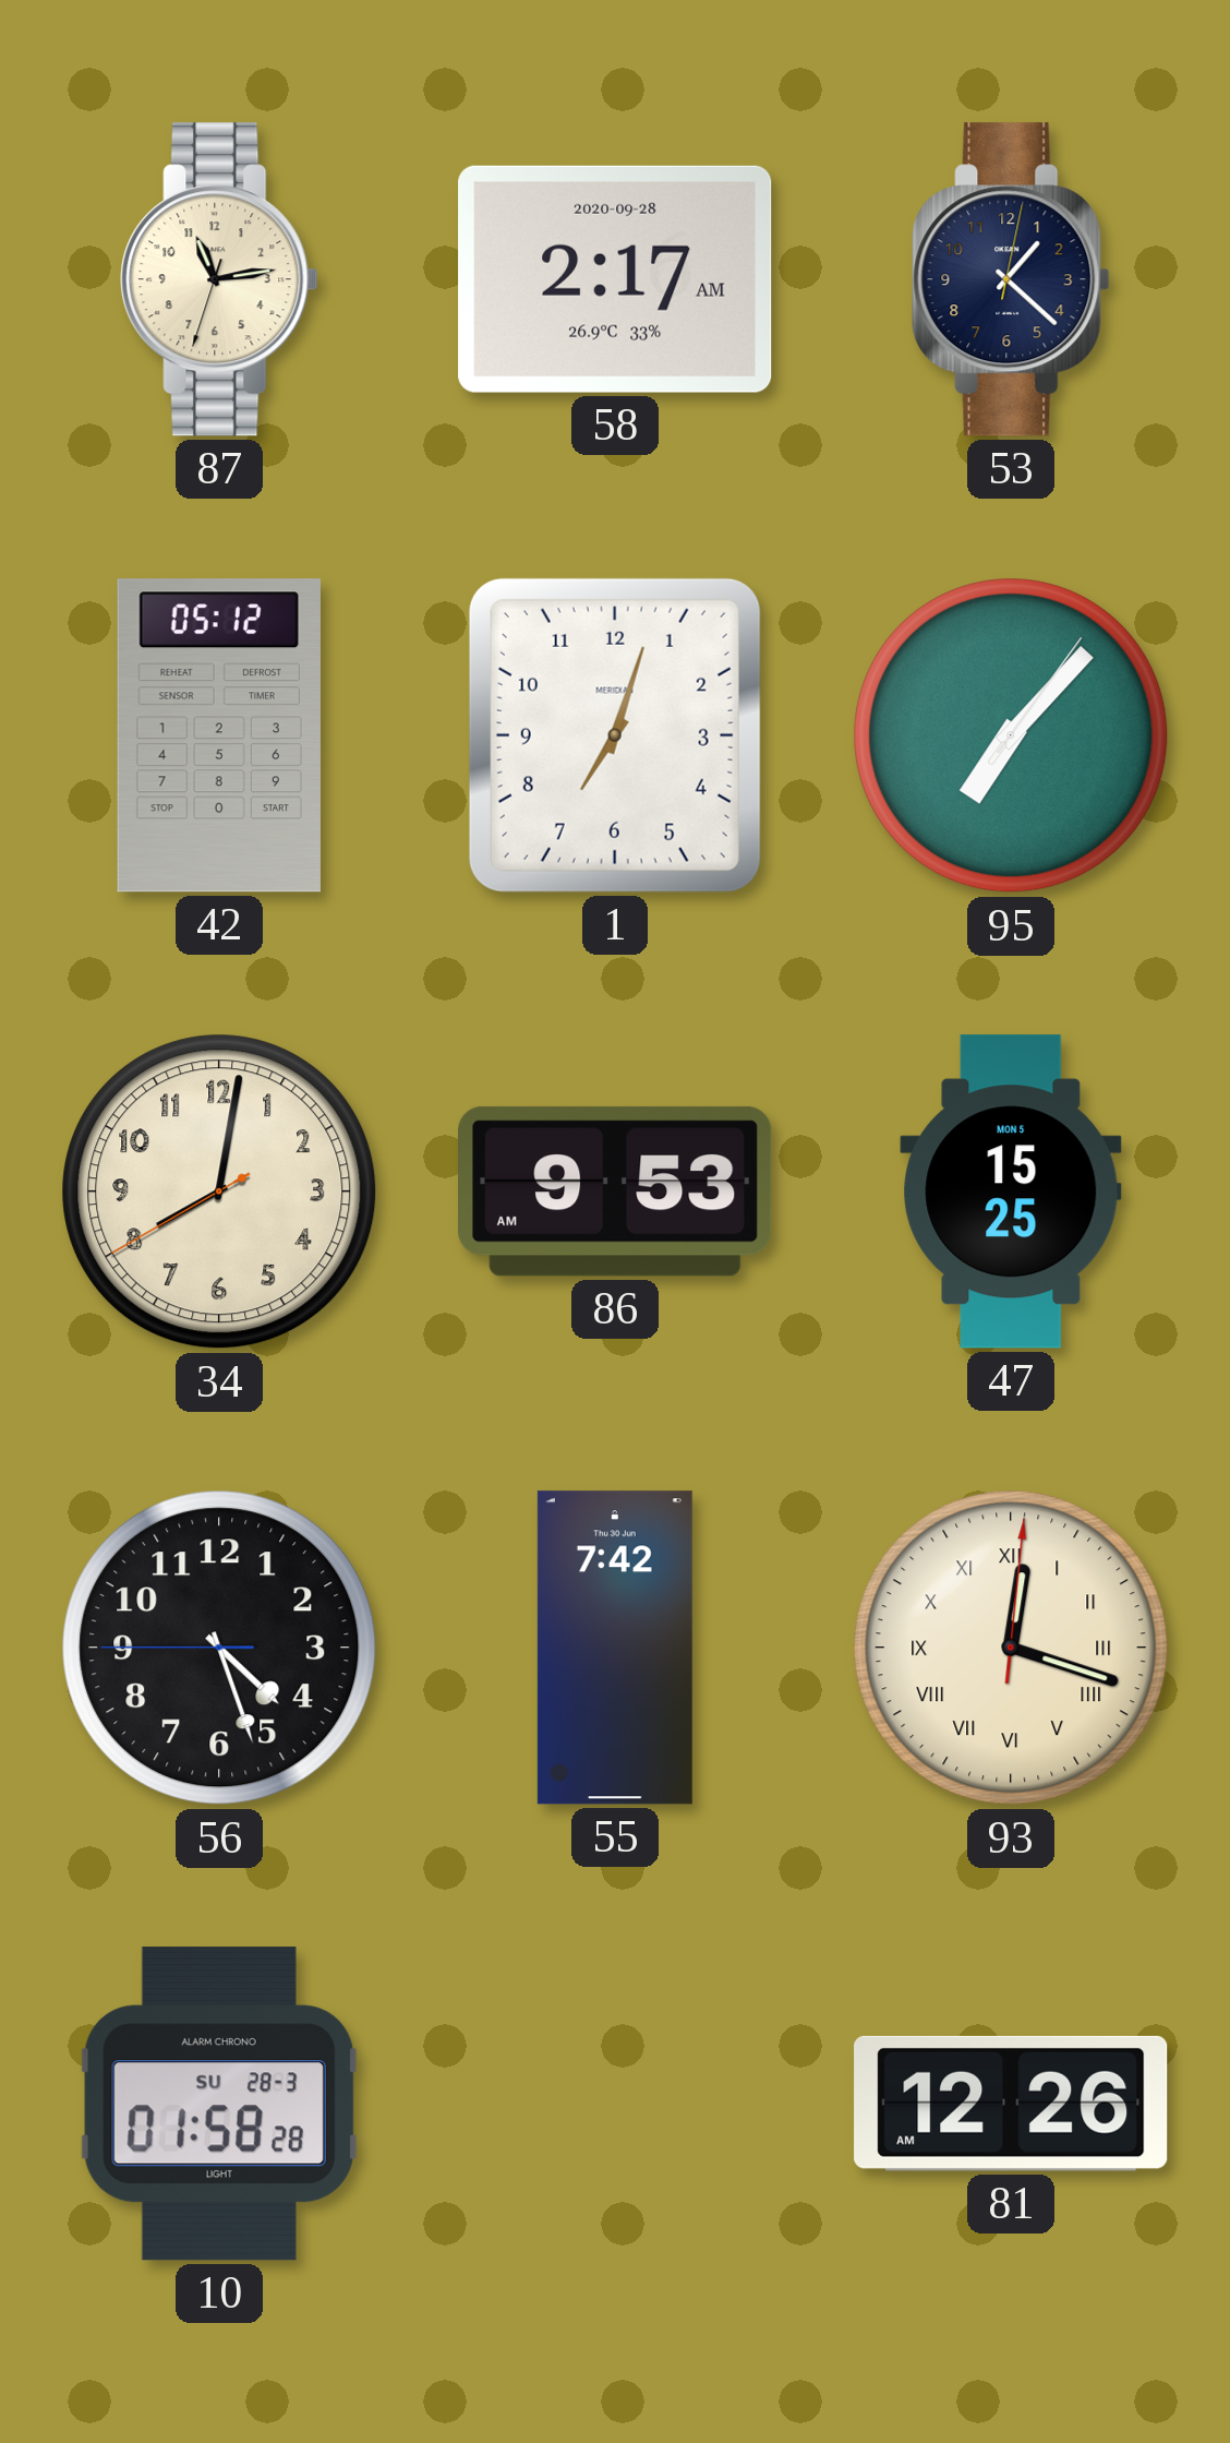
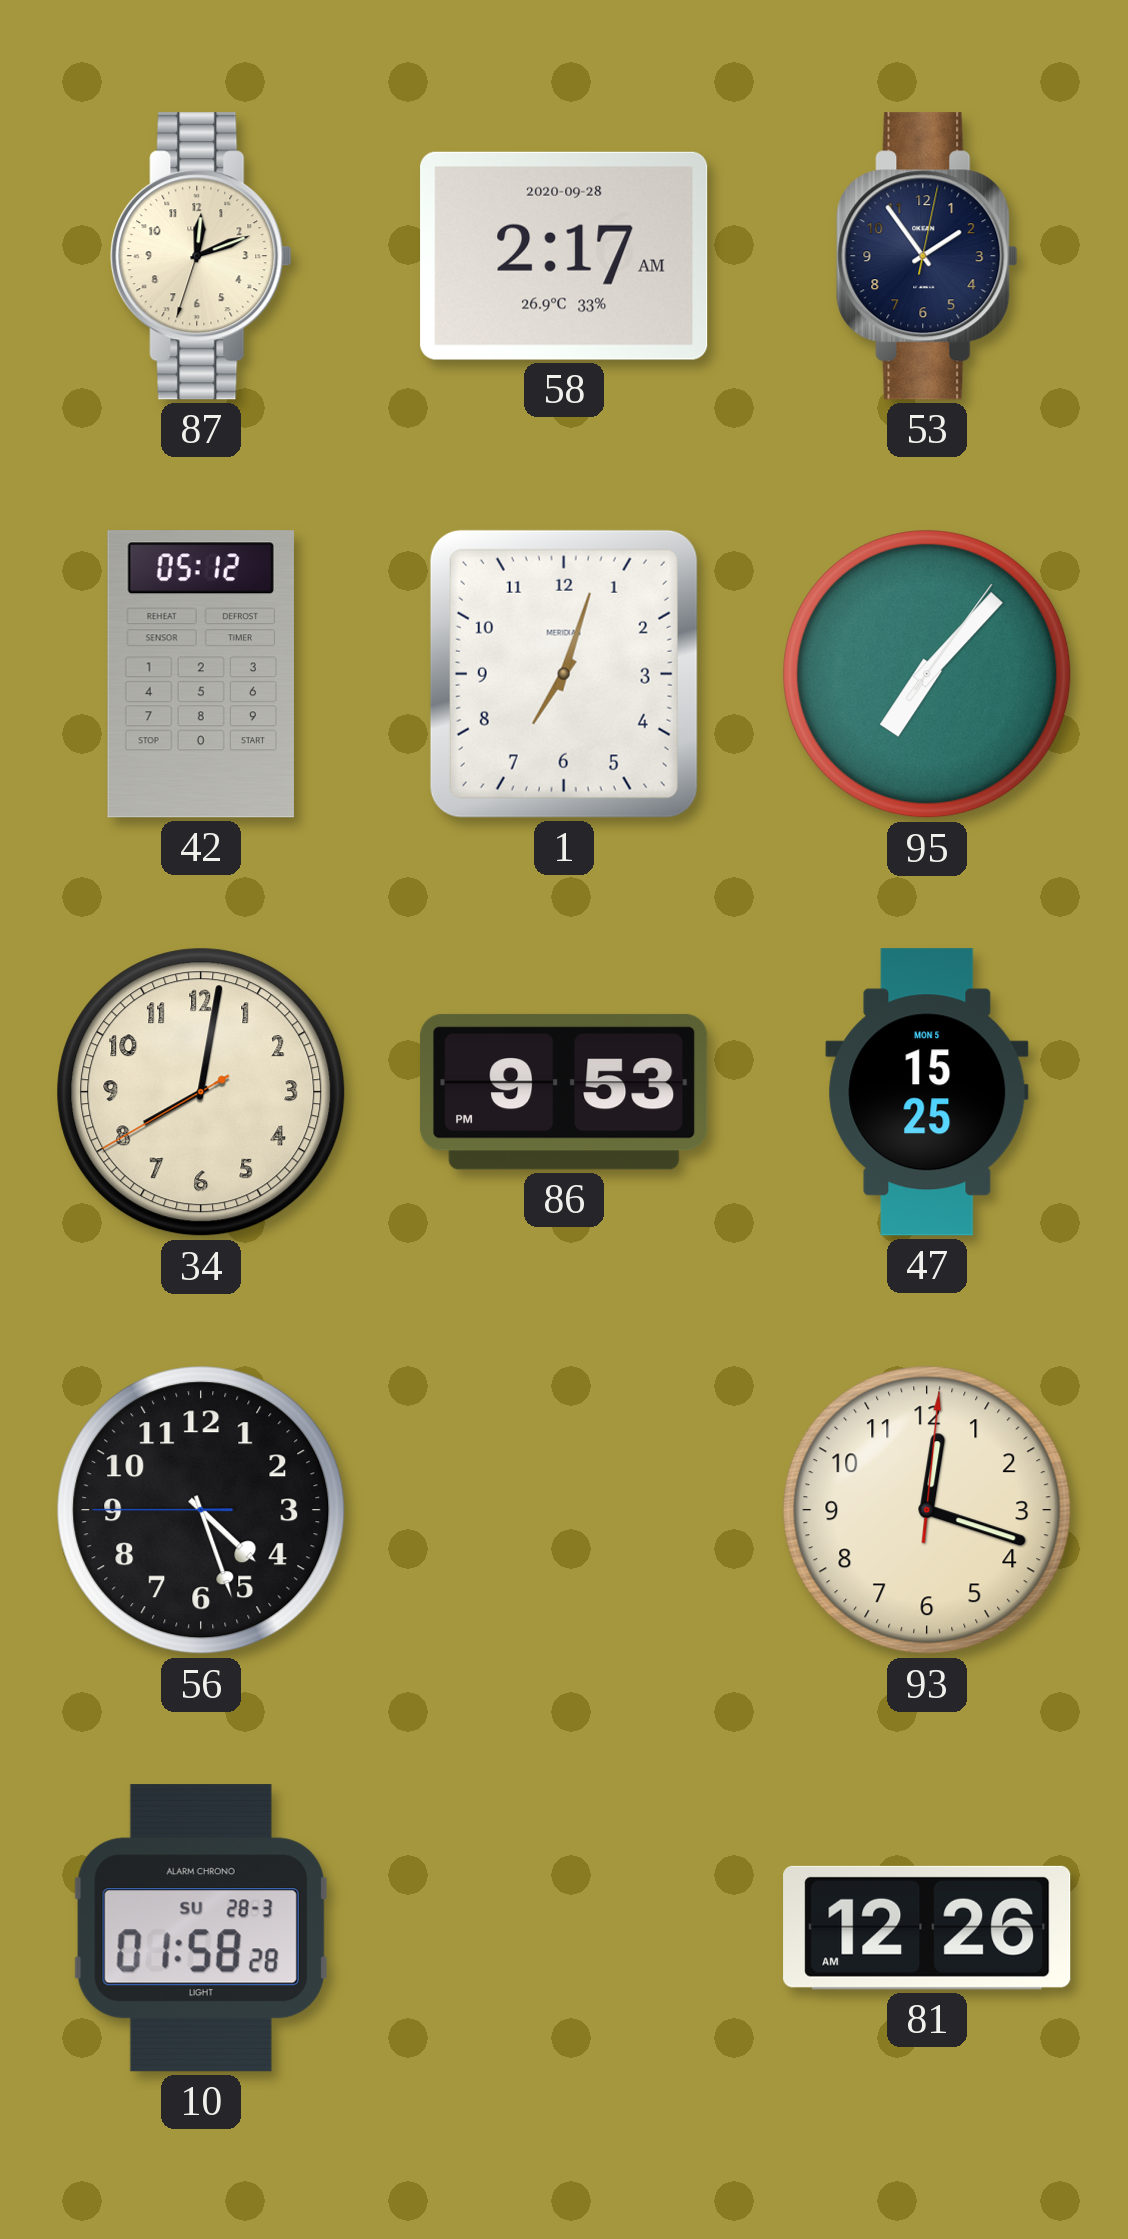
87: 11:13 -> 12:11
53: 1:22 -> 1:54
86: 9:53 AM -> 9:53 PM
55: 7:42 -> none
93 numerals: Roman -> Arabic
